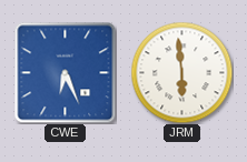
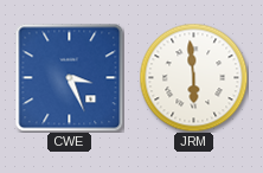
CWE: 6:26 -> 3:26
